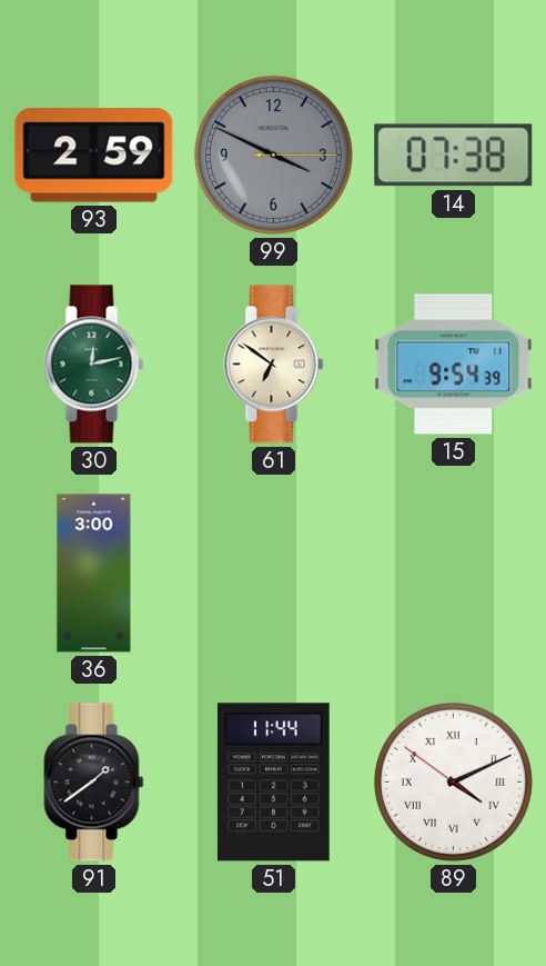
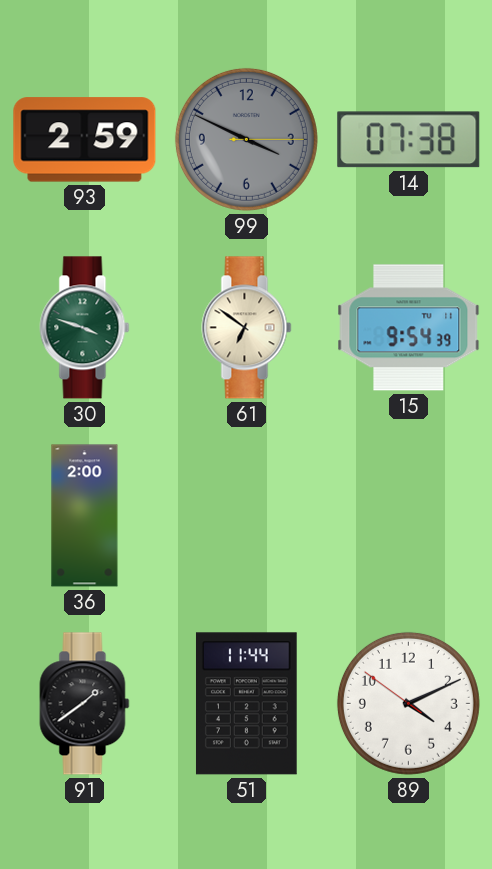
30: 12:13 -> 3:48
36: 3:00 -> 2:00
89 numerals: Roman -> Arabic
